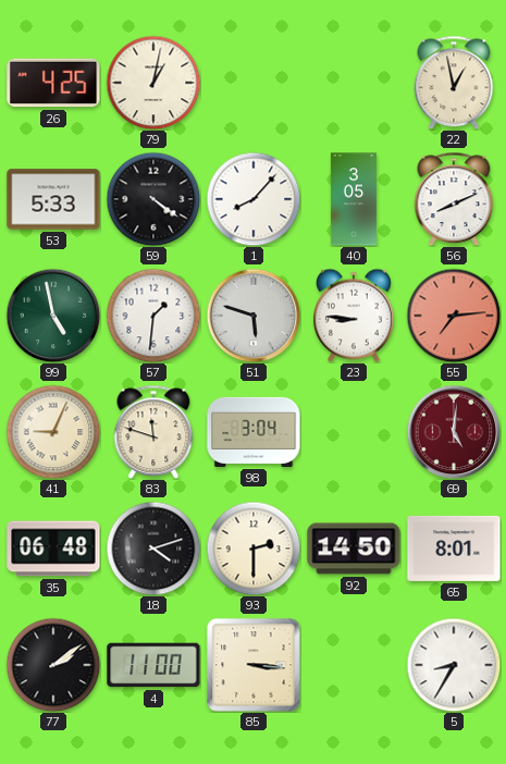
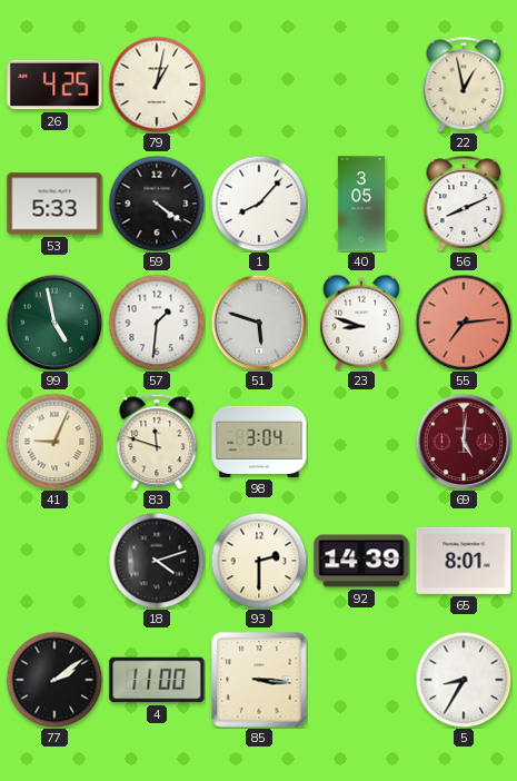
23: 8:46 -> 8:48
35: 06:48 -> none
92: 14:50 -> 14:39
